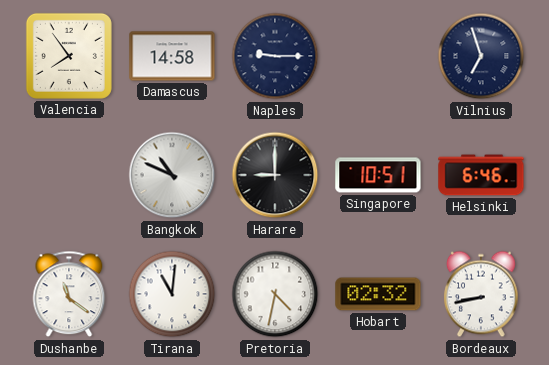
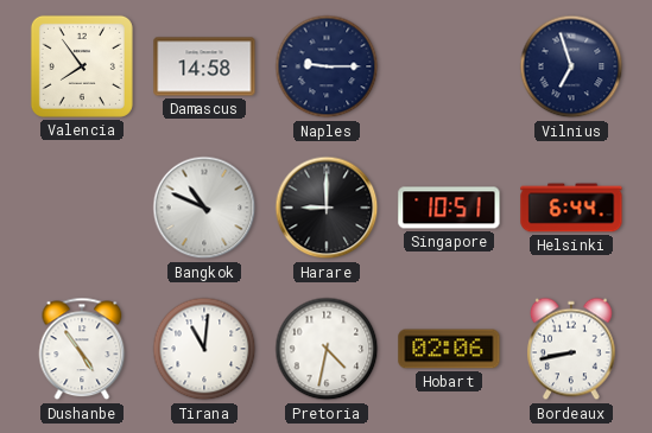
Helsinki: 6:46 -> 6:44
Dushanbe: 11:21 -> 4:54
Hobart: 02:32 -> 02:06
